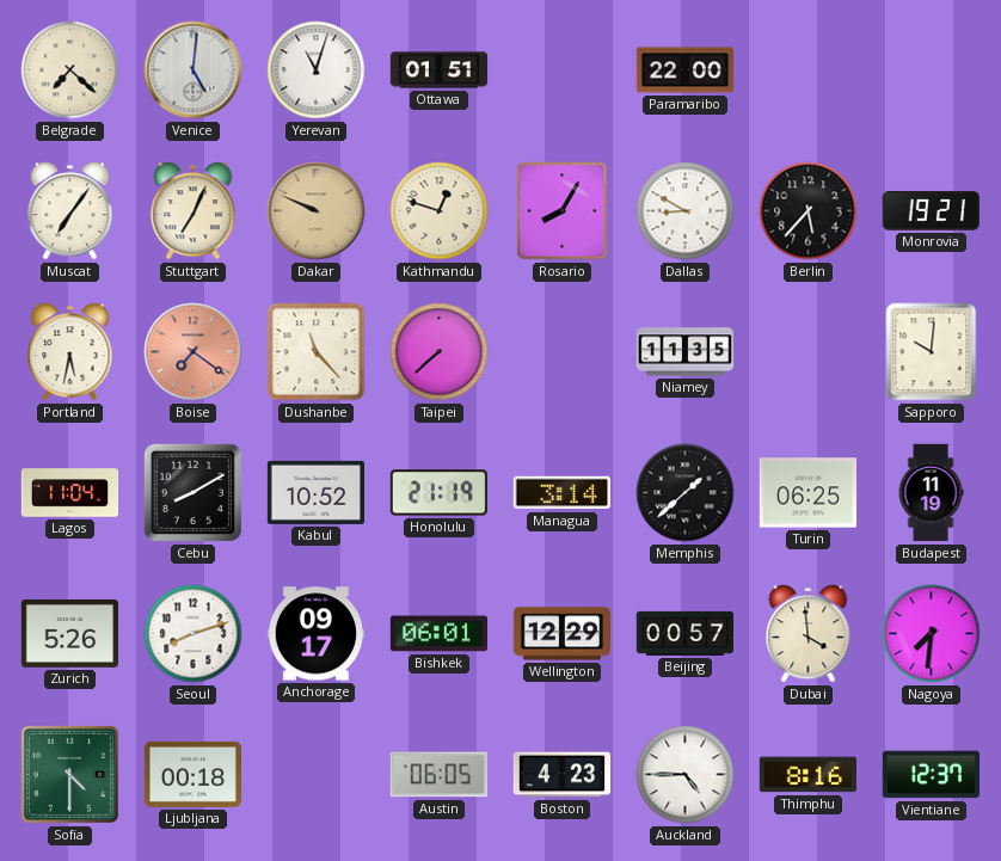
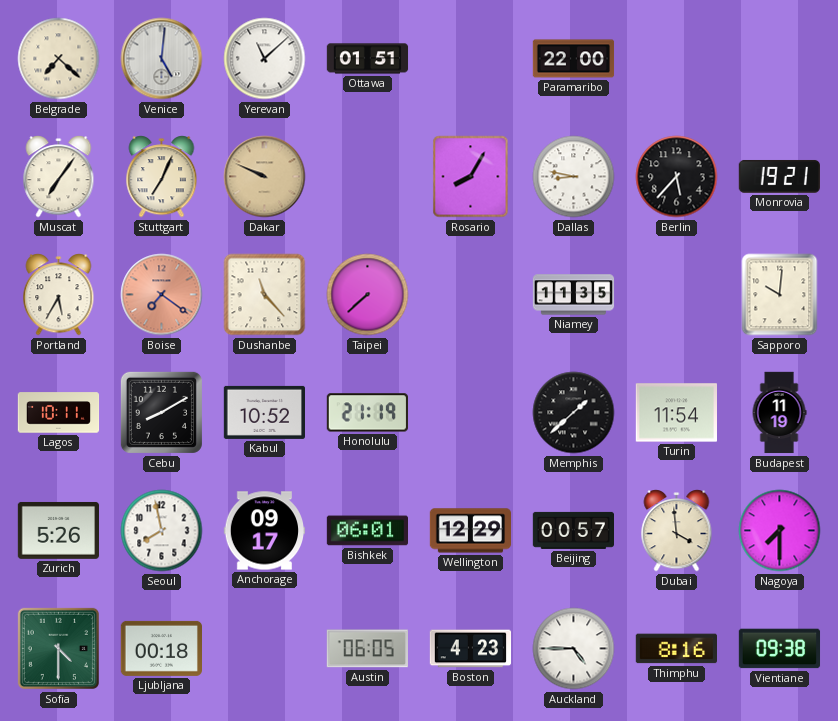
Yerevan: 11:03 -> 11:08
Kathmandu: 12:48 -> none
Dallas: 8:50 -> 8:47
Portland: 5:32 -> 5:35
Lagos: 11:04 -> 10:11
Managua: 3:14 -> none
Turin: 06:25 -> 11:54
Seoul: 8:12 -> 7:58
Nagoya: 7:31 -> 7:30
Vientiane: 12:37 -> 09:38
